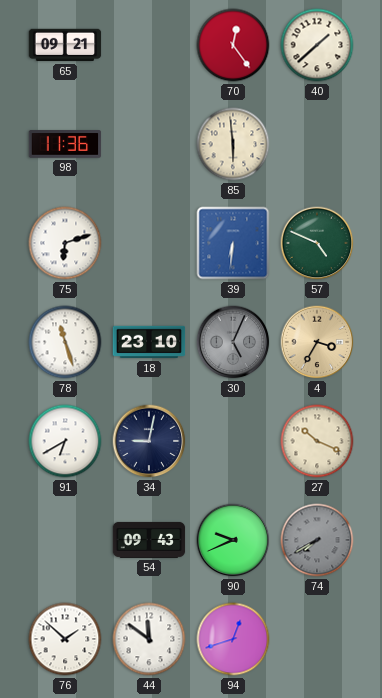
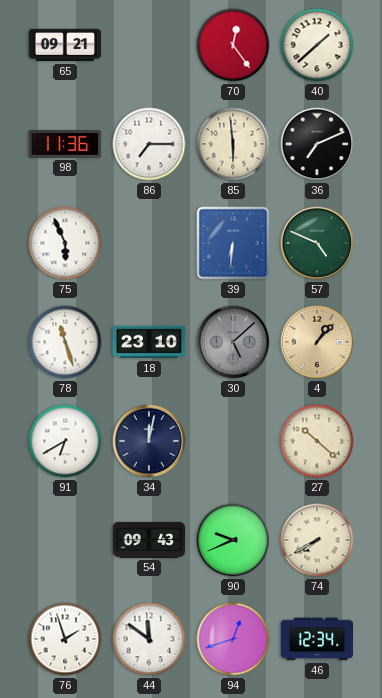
86: none -> 7:15
36: none -> 7:11
75: 6:12 -> 5:56
30: 5:04 -> 5:08
4: 3:35 -> 1:07
34: 9:02 -> 12:02
27: 10:19 -> 10:22
74 dial: grey -> cream
76: 1:52 -> 1:57
46: none -> 12:34
